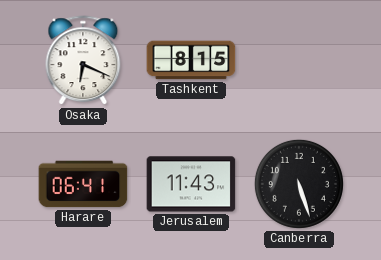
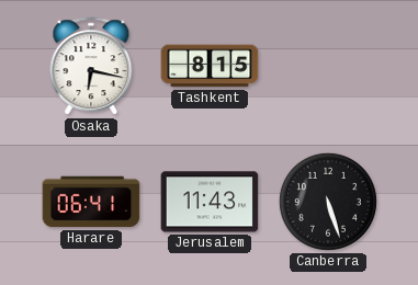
Osaka: 6:19 -> 6:17
